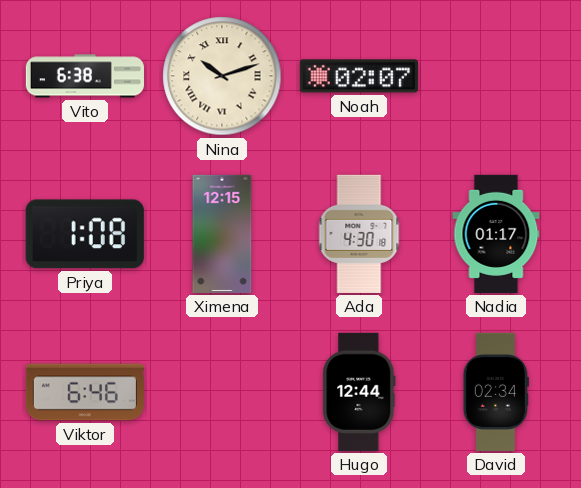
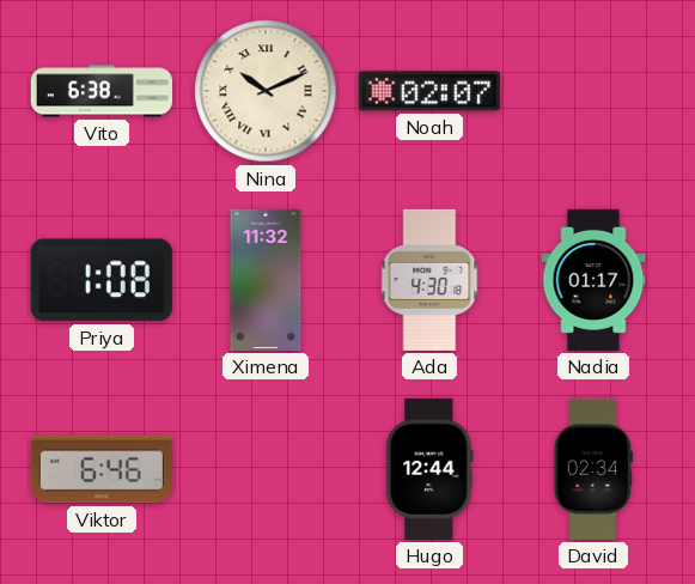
Nina: 10:12 -> 10:11
Ximena: 12:15 -> 11:32
